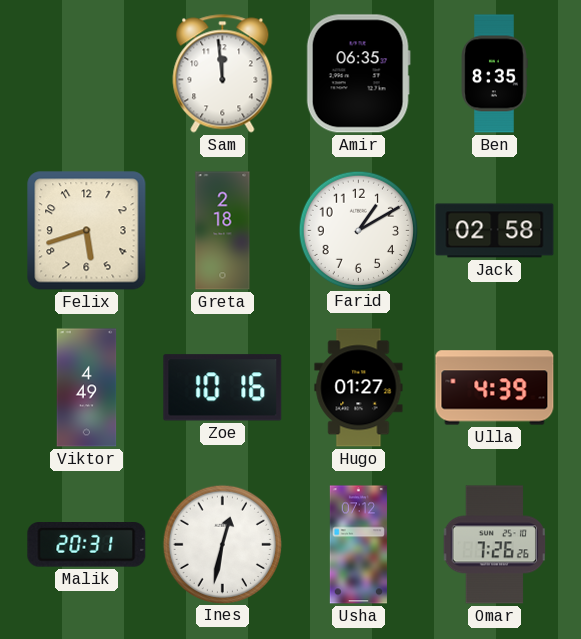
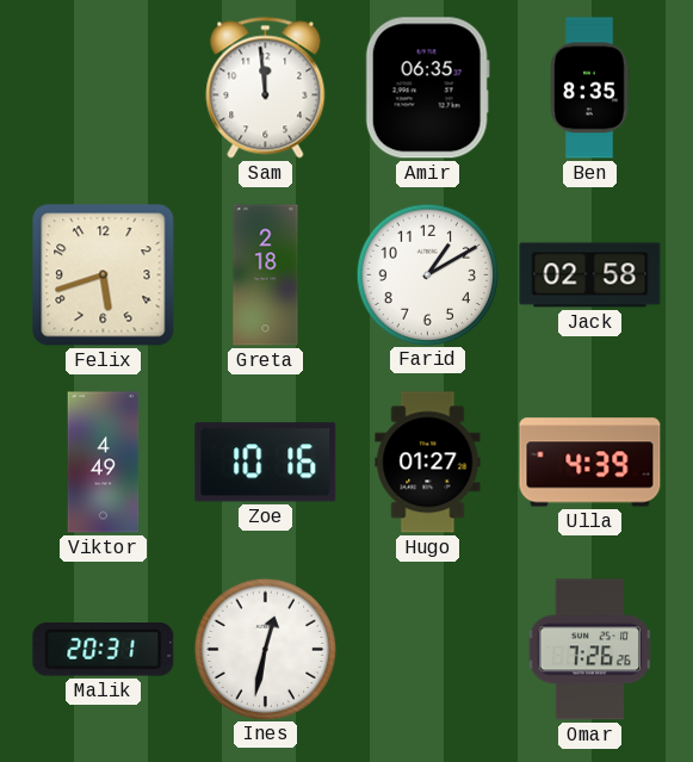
Usha: 07:12 -> none
